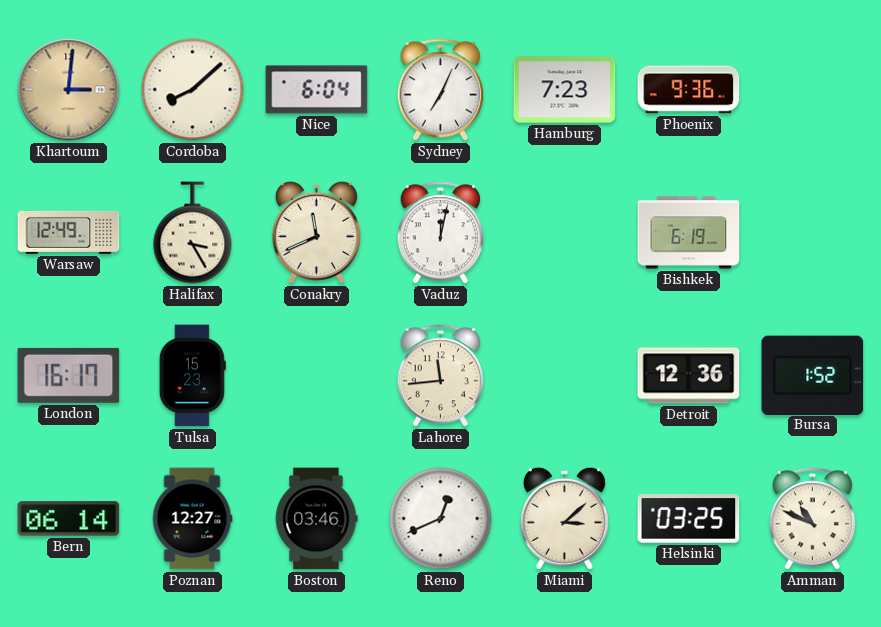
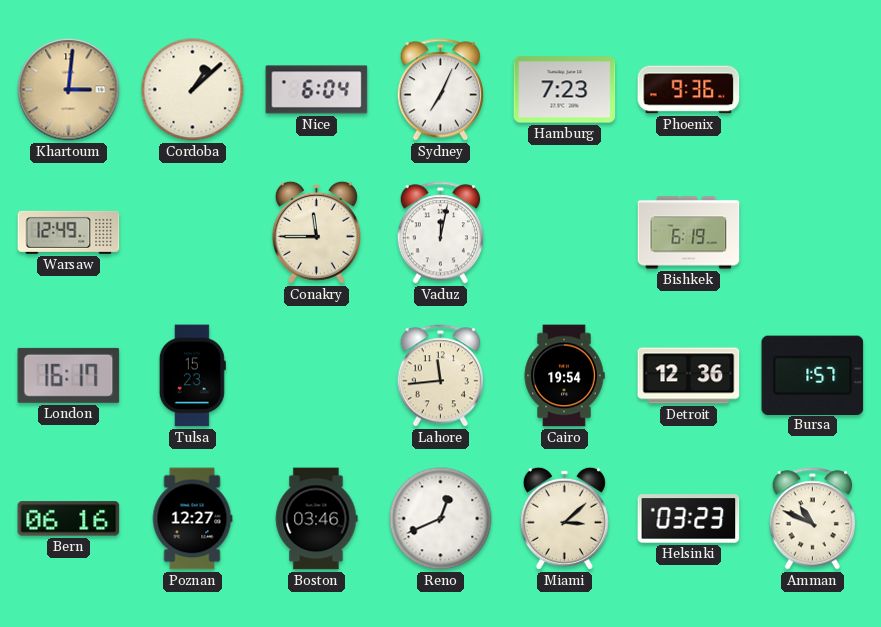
Cordoba: 8:08 -> 1:08
Halifax: 3:25 -> none
Conakry: 11:41 -> 11:45
Cairo: none -> 19:54
Bursa: 1:52 -> 1:57
Bern: 06:14 -> 06:16
Helsinki: 03:25 -> 03:23
